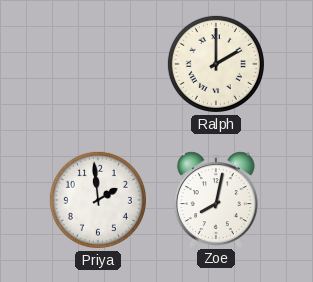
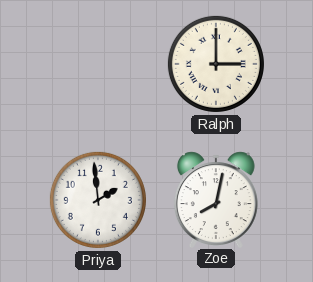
Ralph: 2:00 -> 3:00
